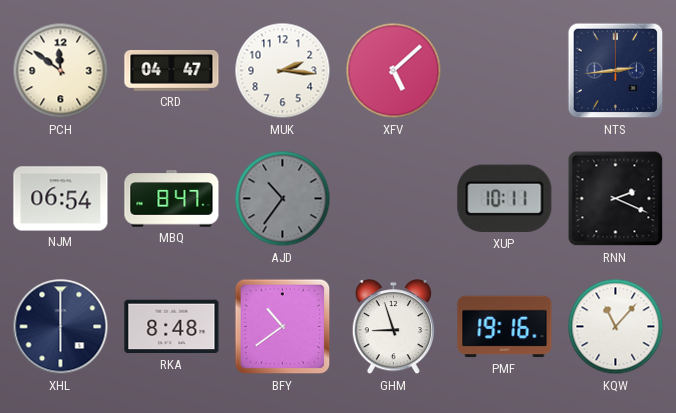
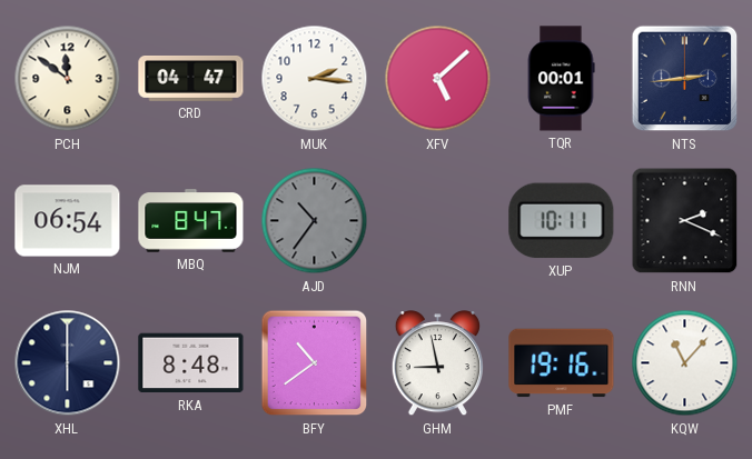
TQR: none -> 00:01
GHM: 8:57 -> 8:58
